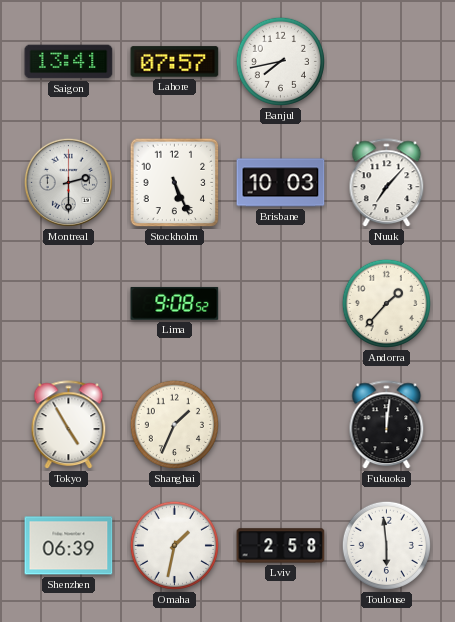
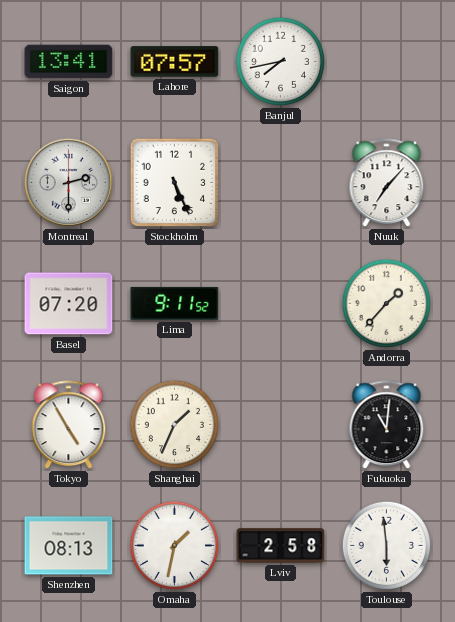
Brisbane: 10:03 -> none
Basel: none -> 07:20
Lima: 9:08 -> 9:11
Fukuoka: 12:01 -> 11:01
Shenzhen: 06:39 -> 08:13
